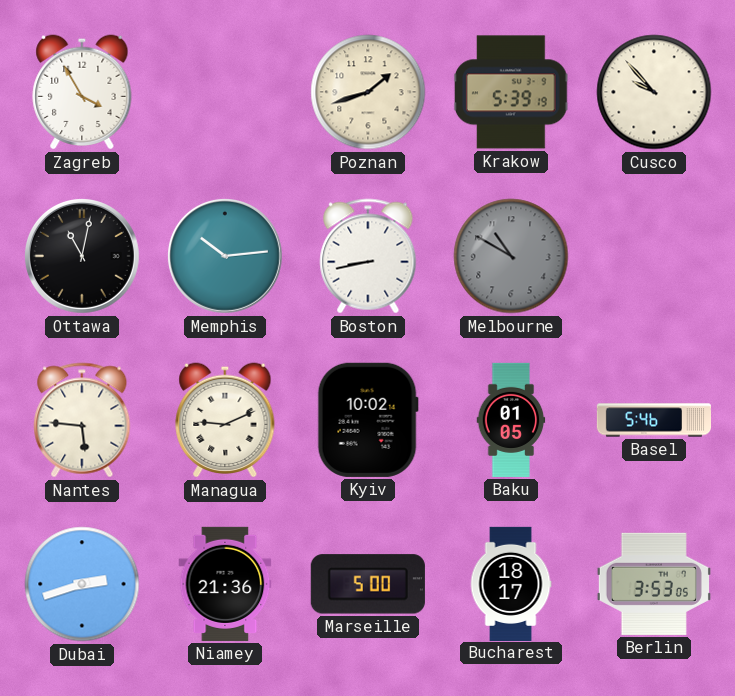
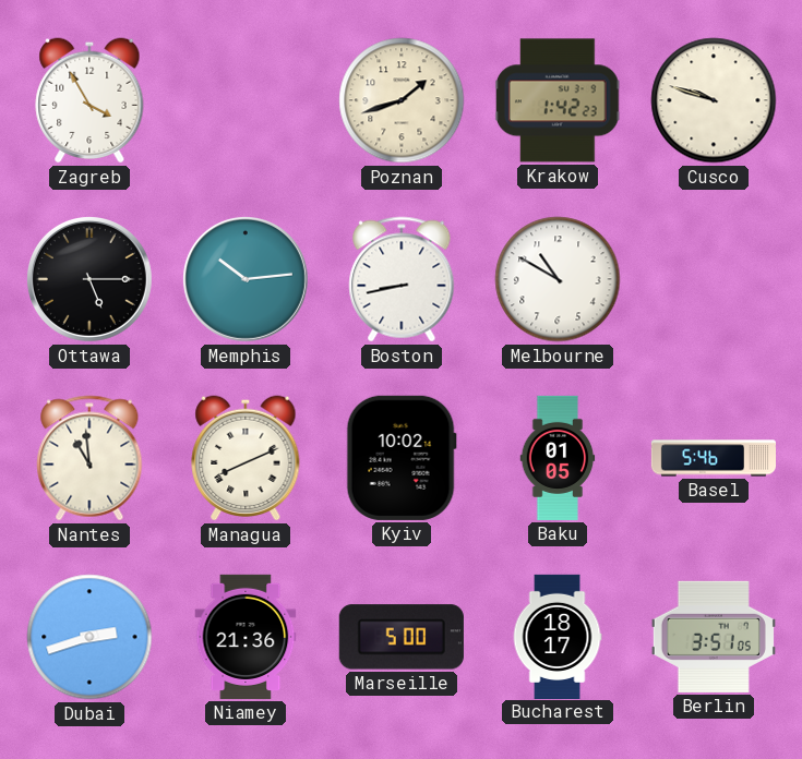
Krakow: 5:39 -> 1:42
Cusco: 9:53 -> 9:48
Ottawa: 11:02 -> 5:15
Melbourne dial: grey -> white
Nantes: 5:46 -> 10:59
Managua: 9:11 -> 8:11
Berlin: 3:53 -> 3:51
